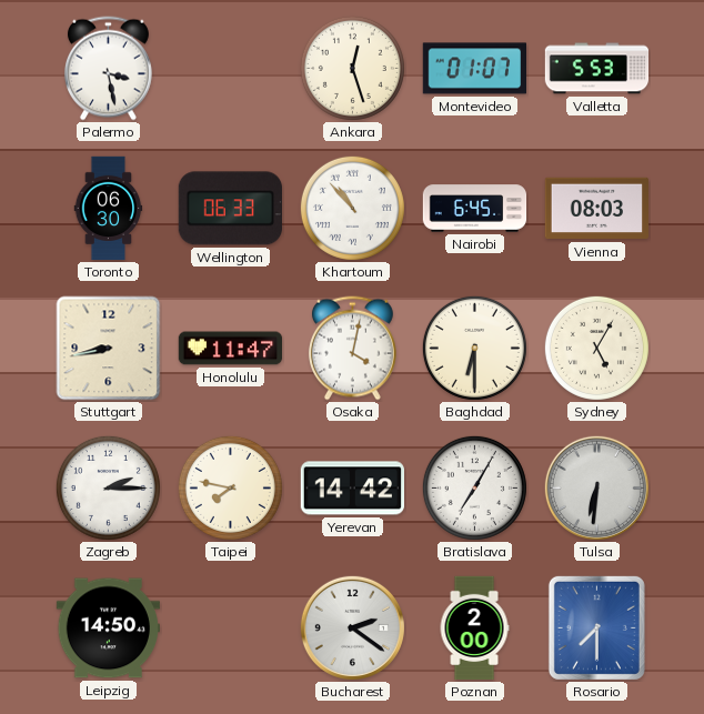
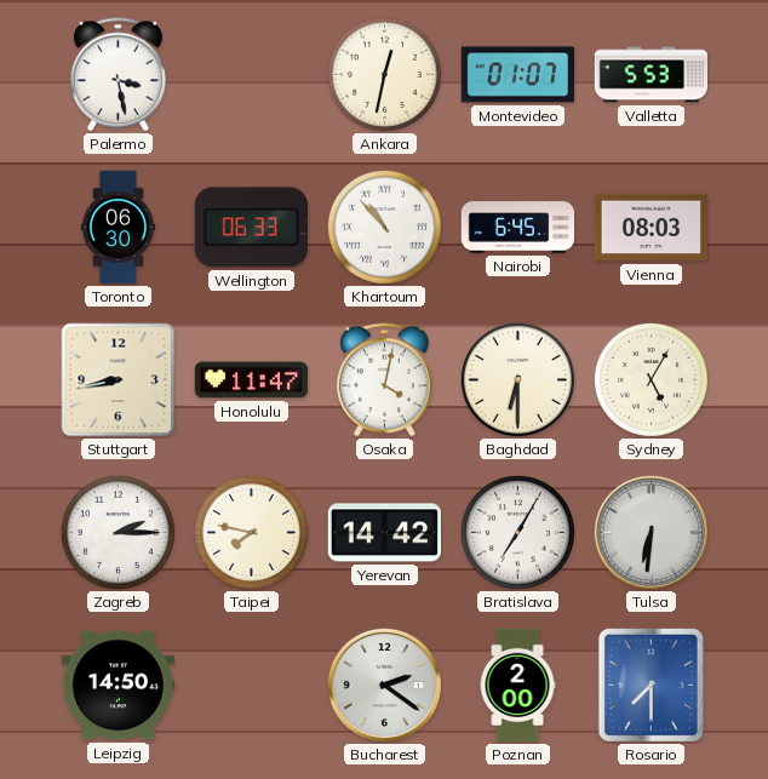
Ankara: 12:27 -> 12:32
